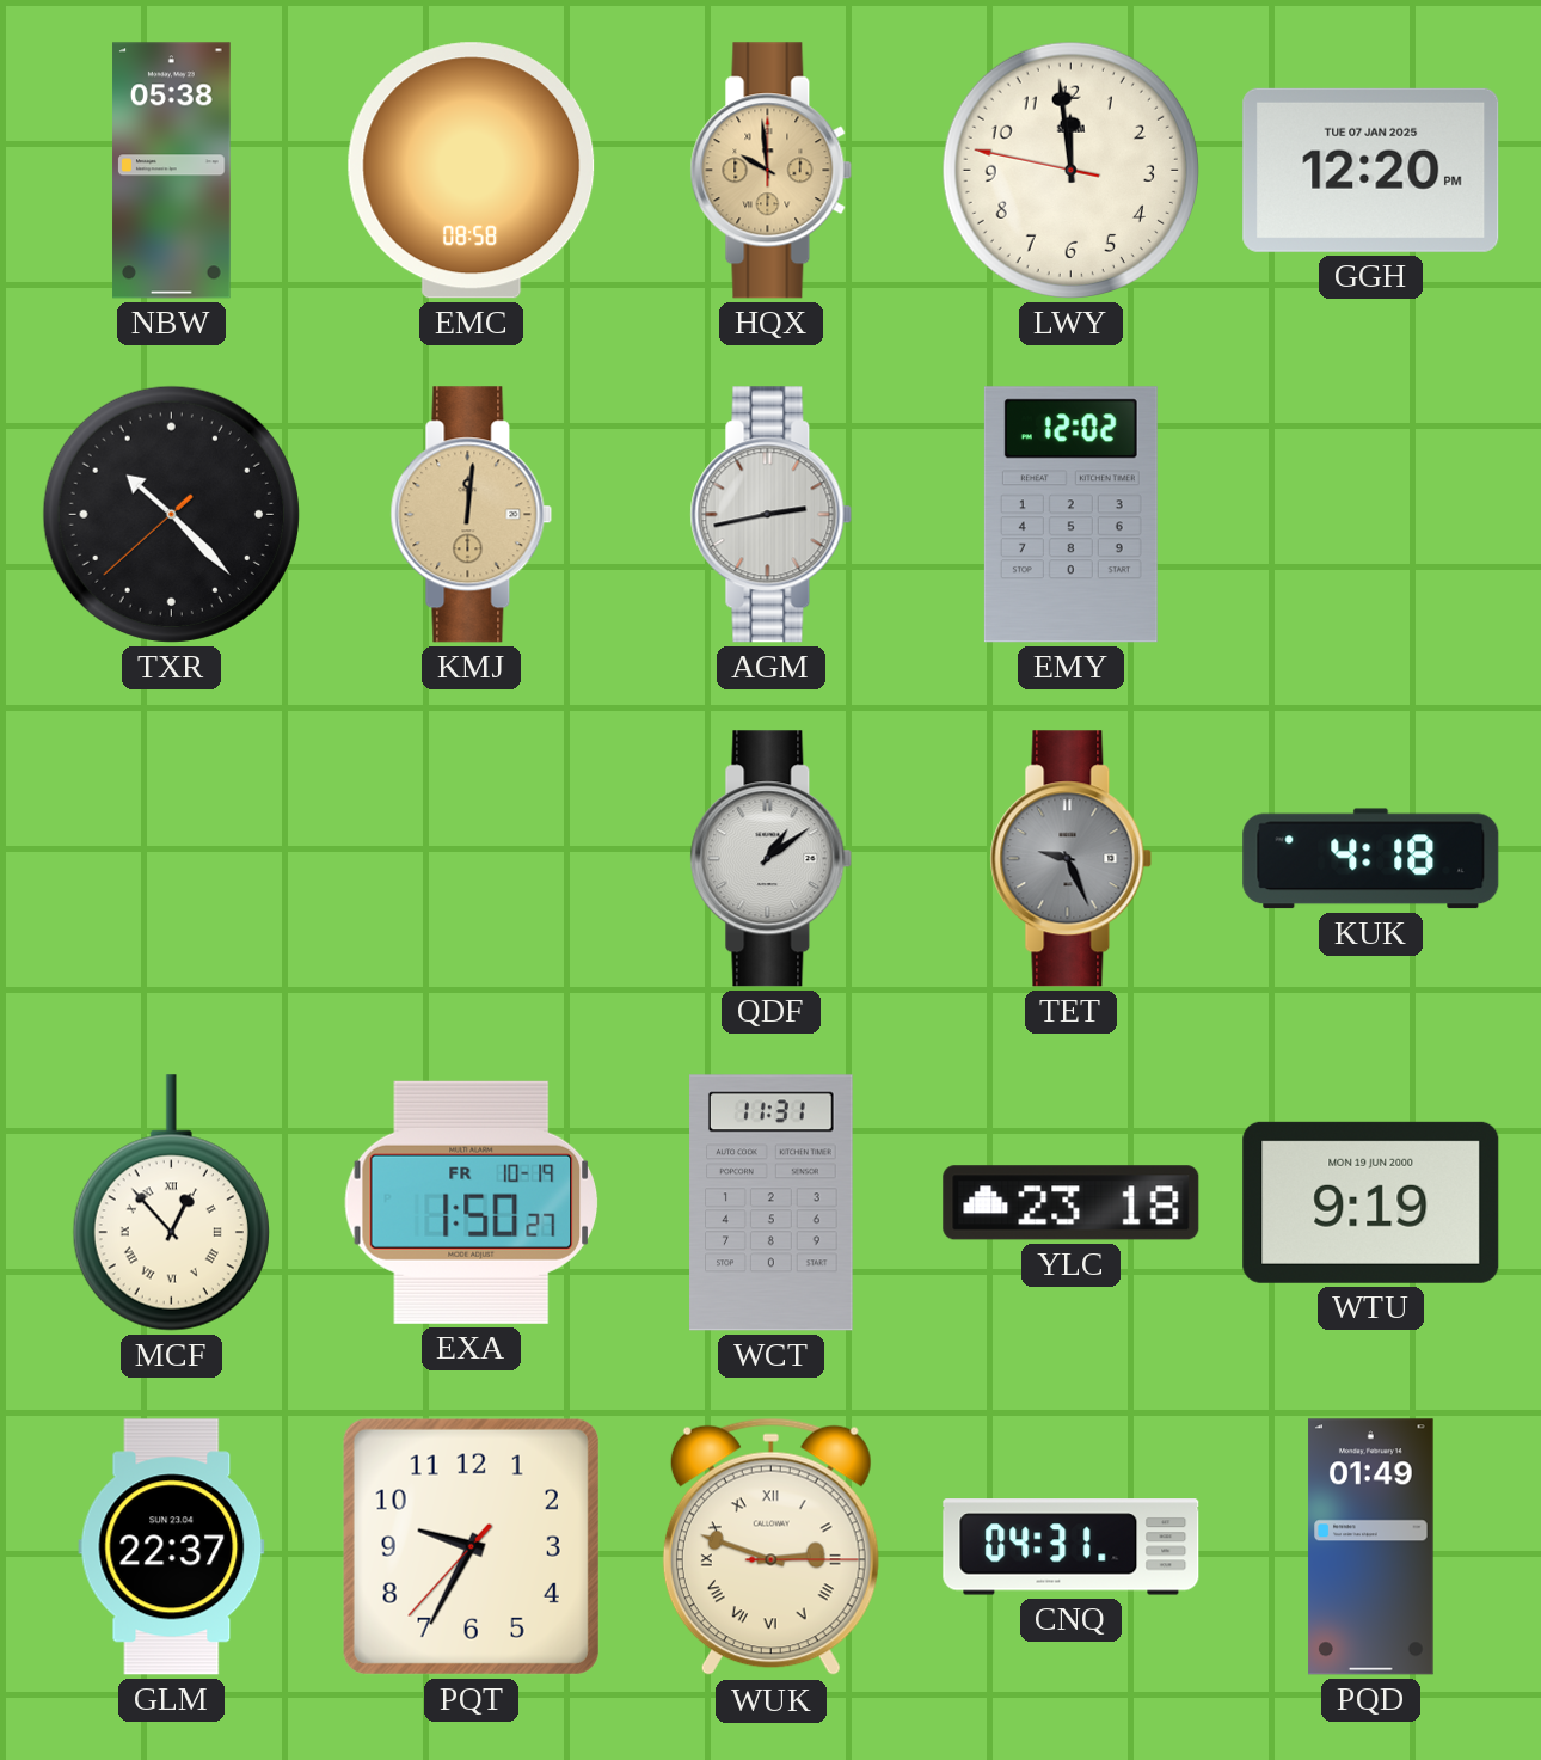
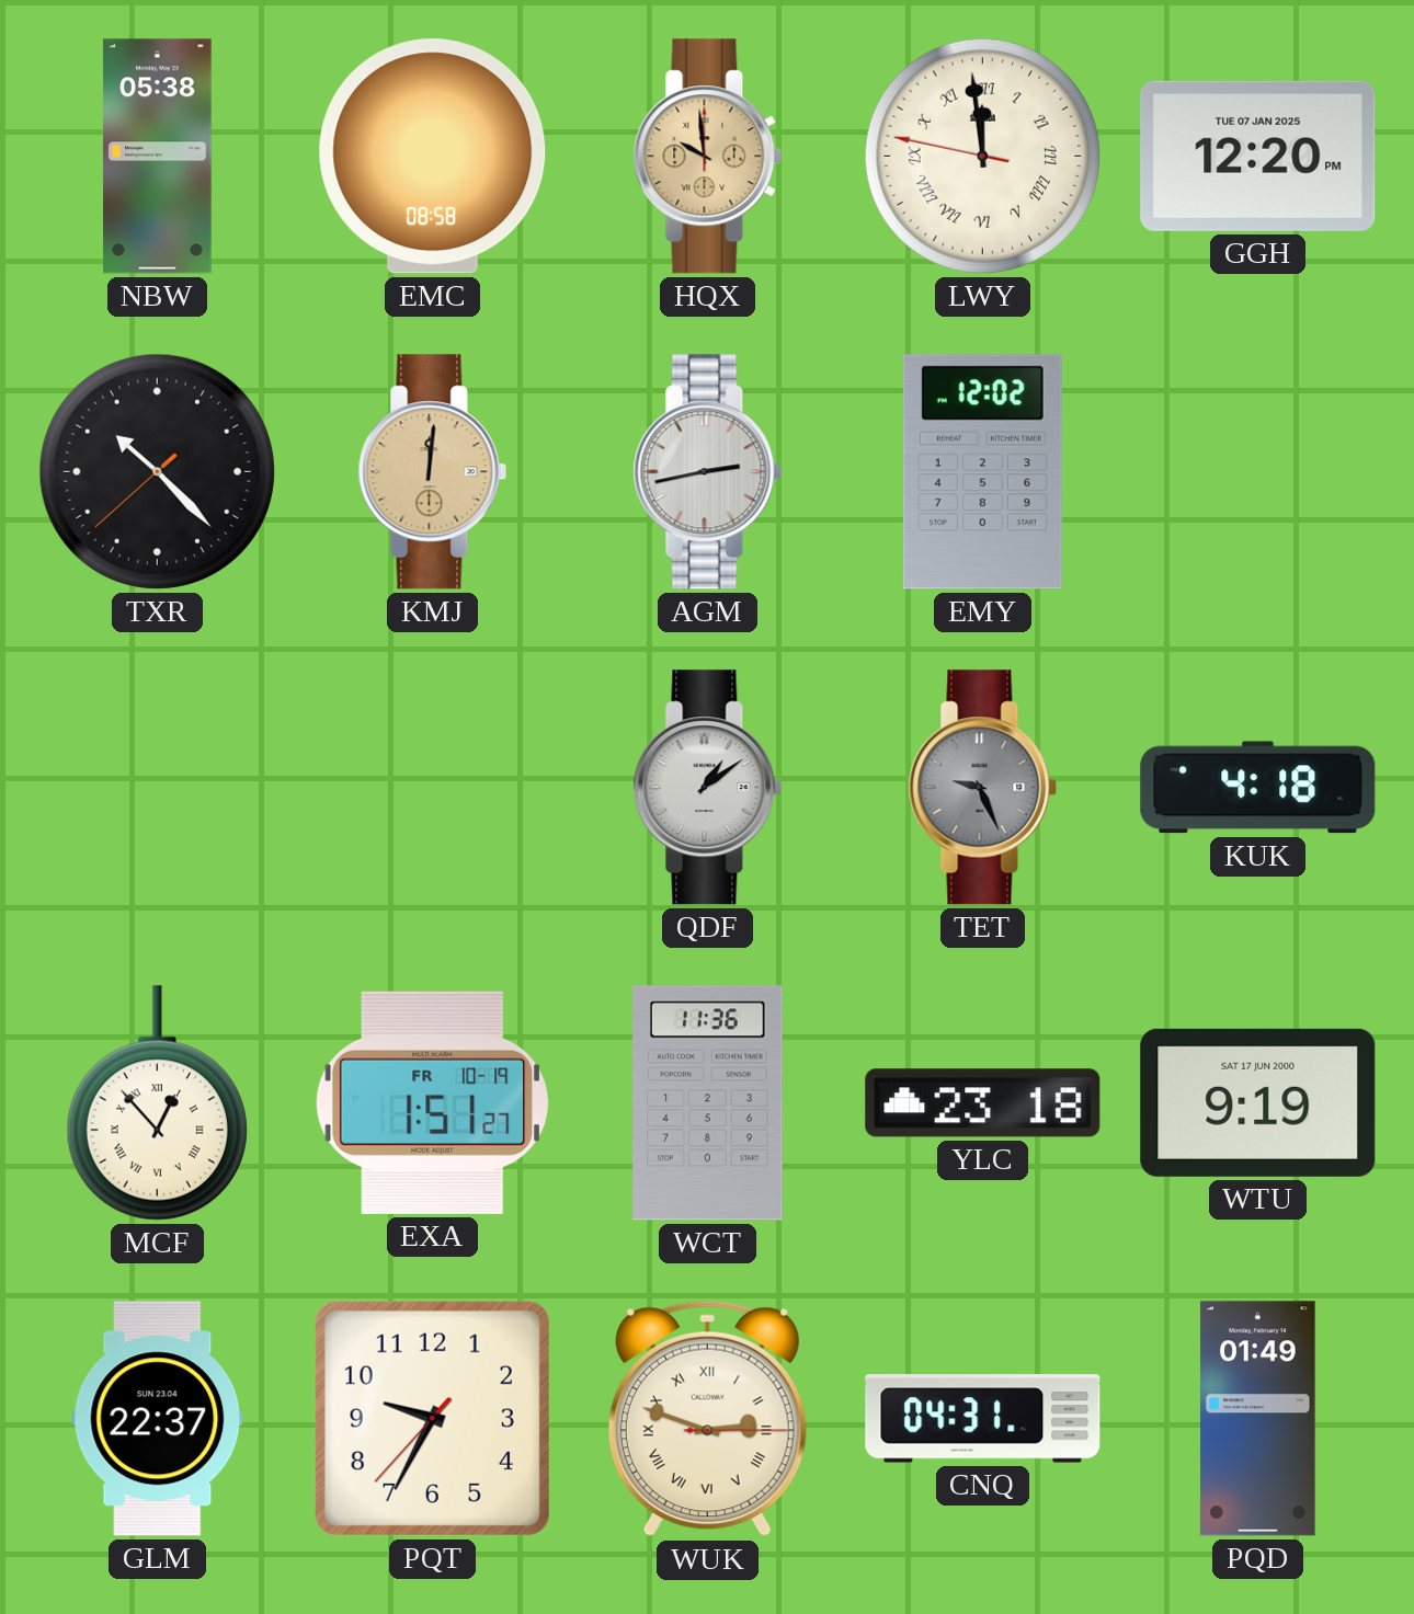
LWY numerals: Arabic -> Roman
EXA: 1:50 -> 1:51
WCT: 11:31 -> 11:36
WTU date: MON 19 JUN 2000 -> SAT 17 JUN 2000
